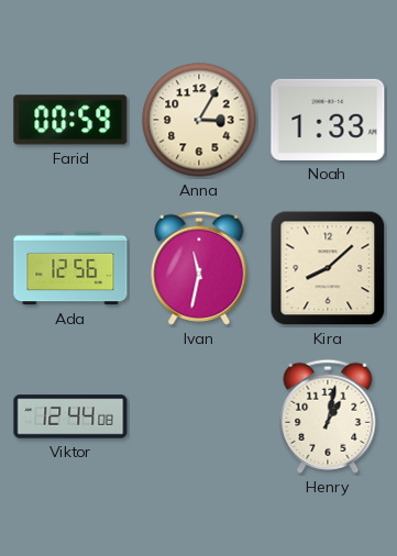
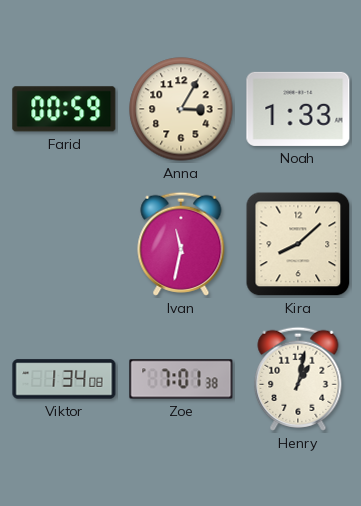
Ada: 12:56 -> none
Viktor: 12:44 -> 1:34
Zoe: none -> 7:01
